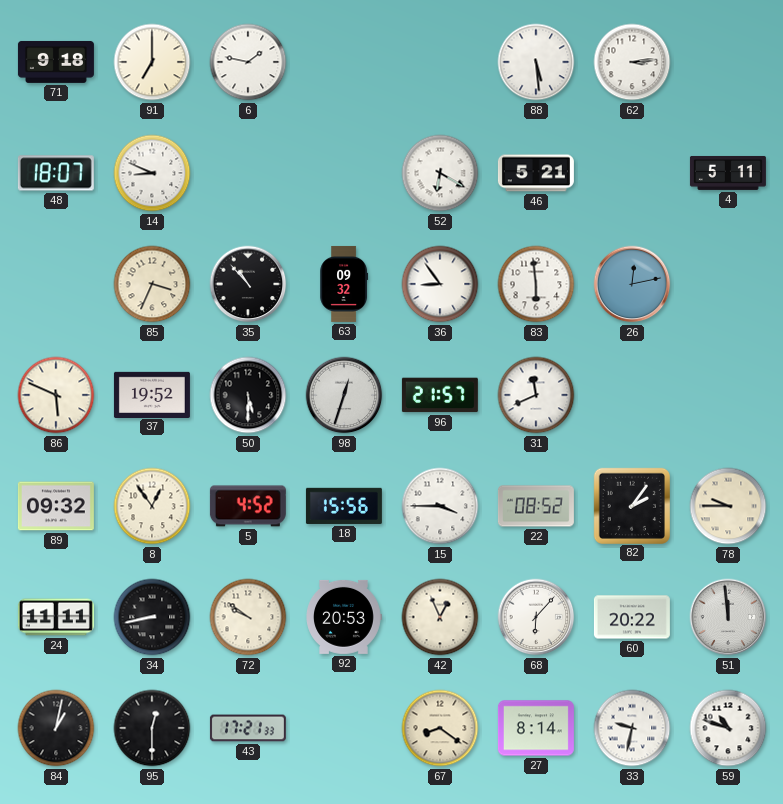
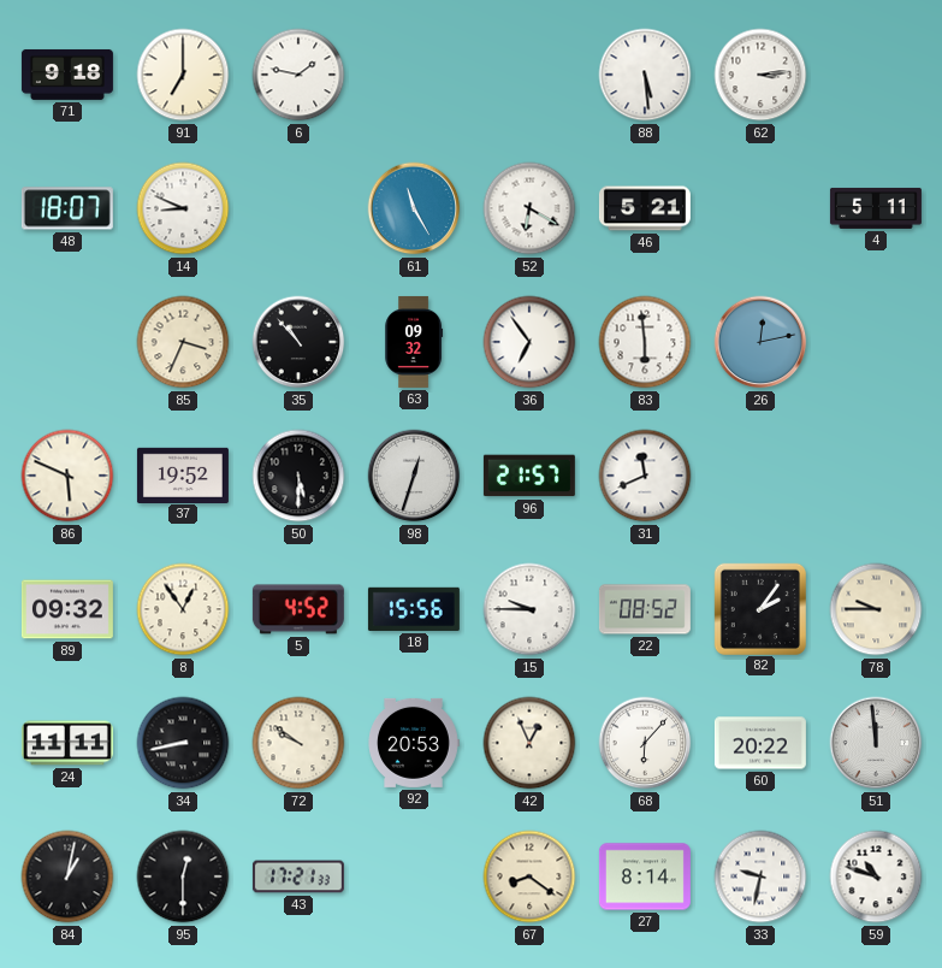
61: none -> 11:25
36: 8:54 -> 6:54
15: 3:45 -> 9:45
